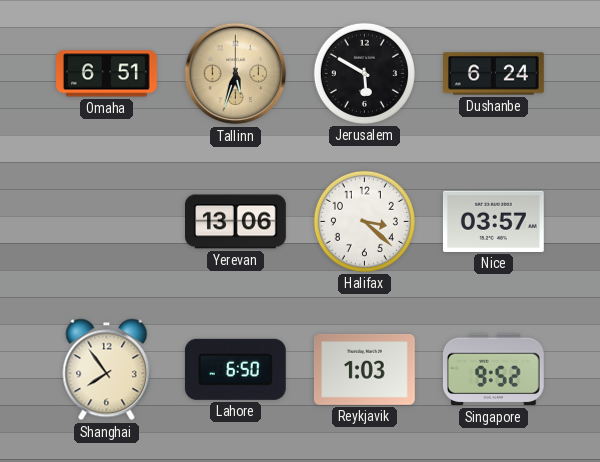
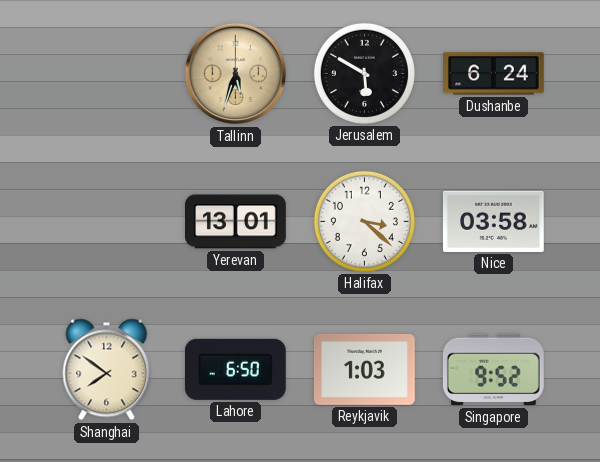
Omaha: 6:51 -> none
Yerevan: 13:06 -> 13:01
Nice: 03:57 -> 03:58
Shanghai: 7:54 -> 7:51
